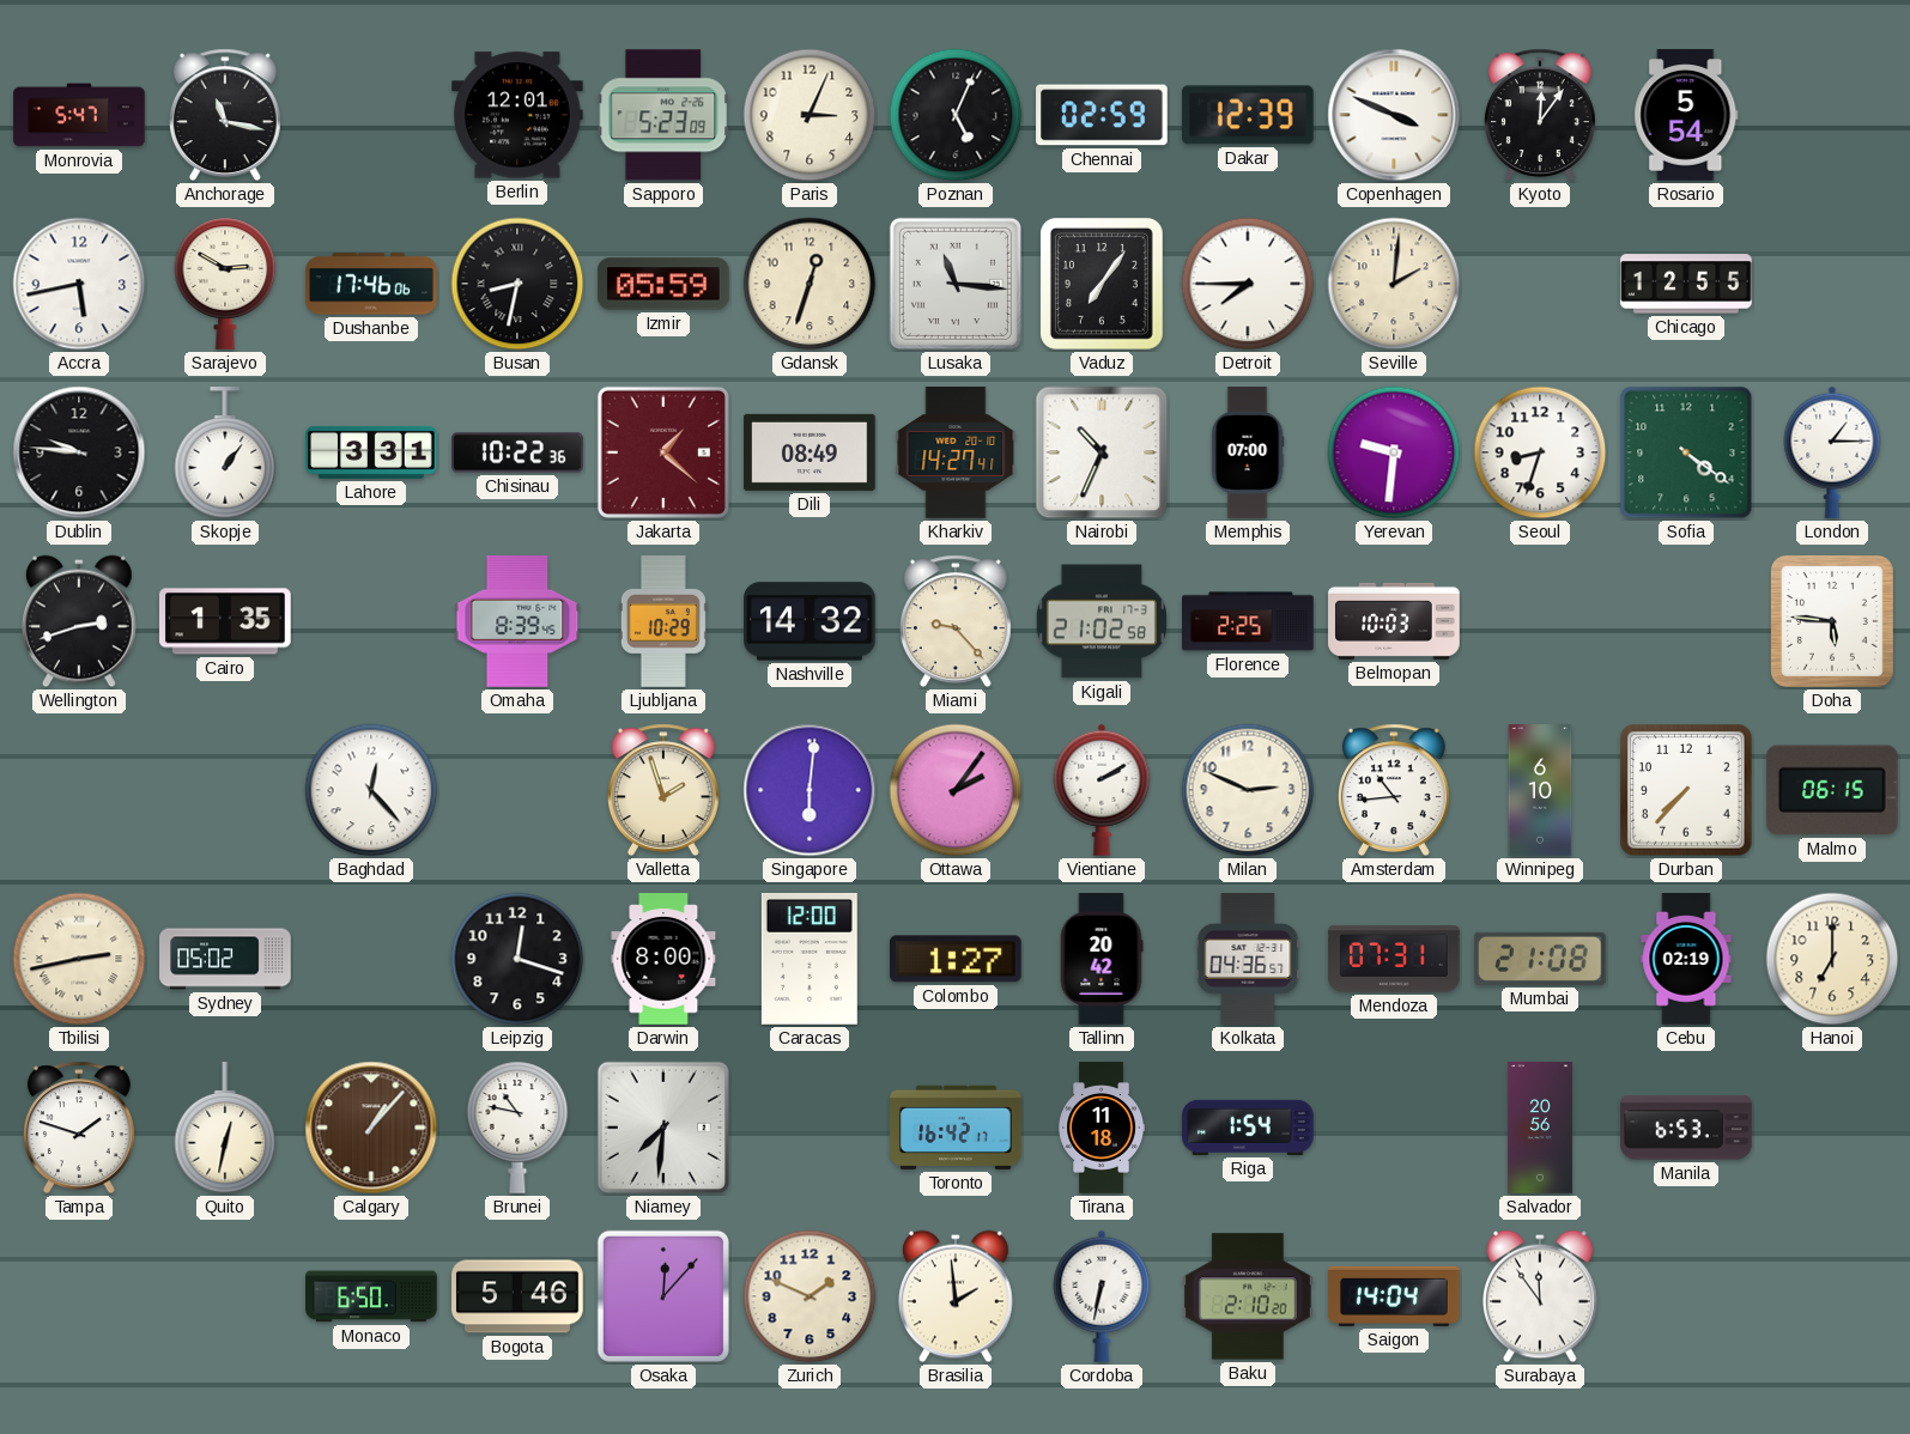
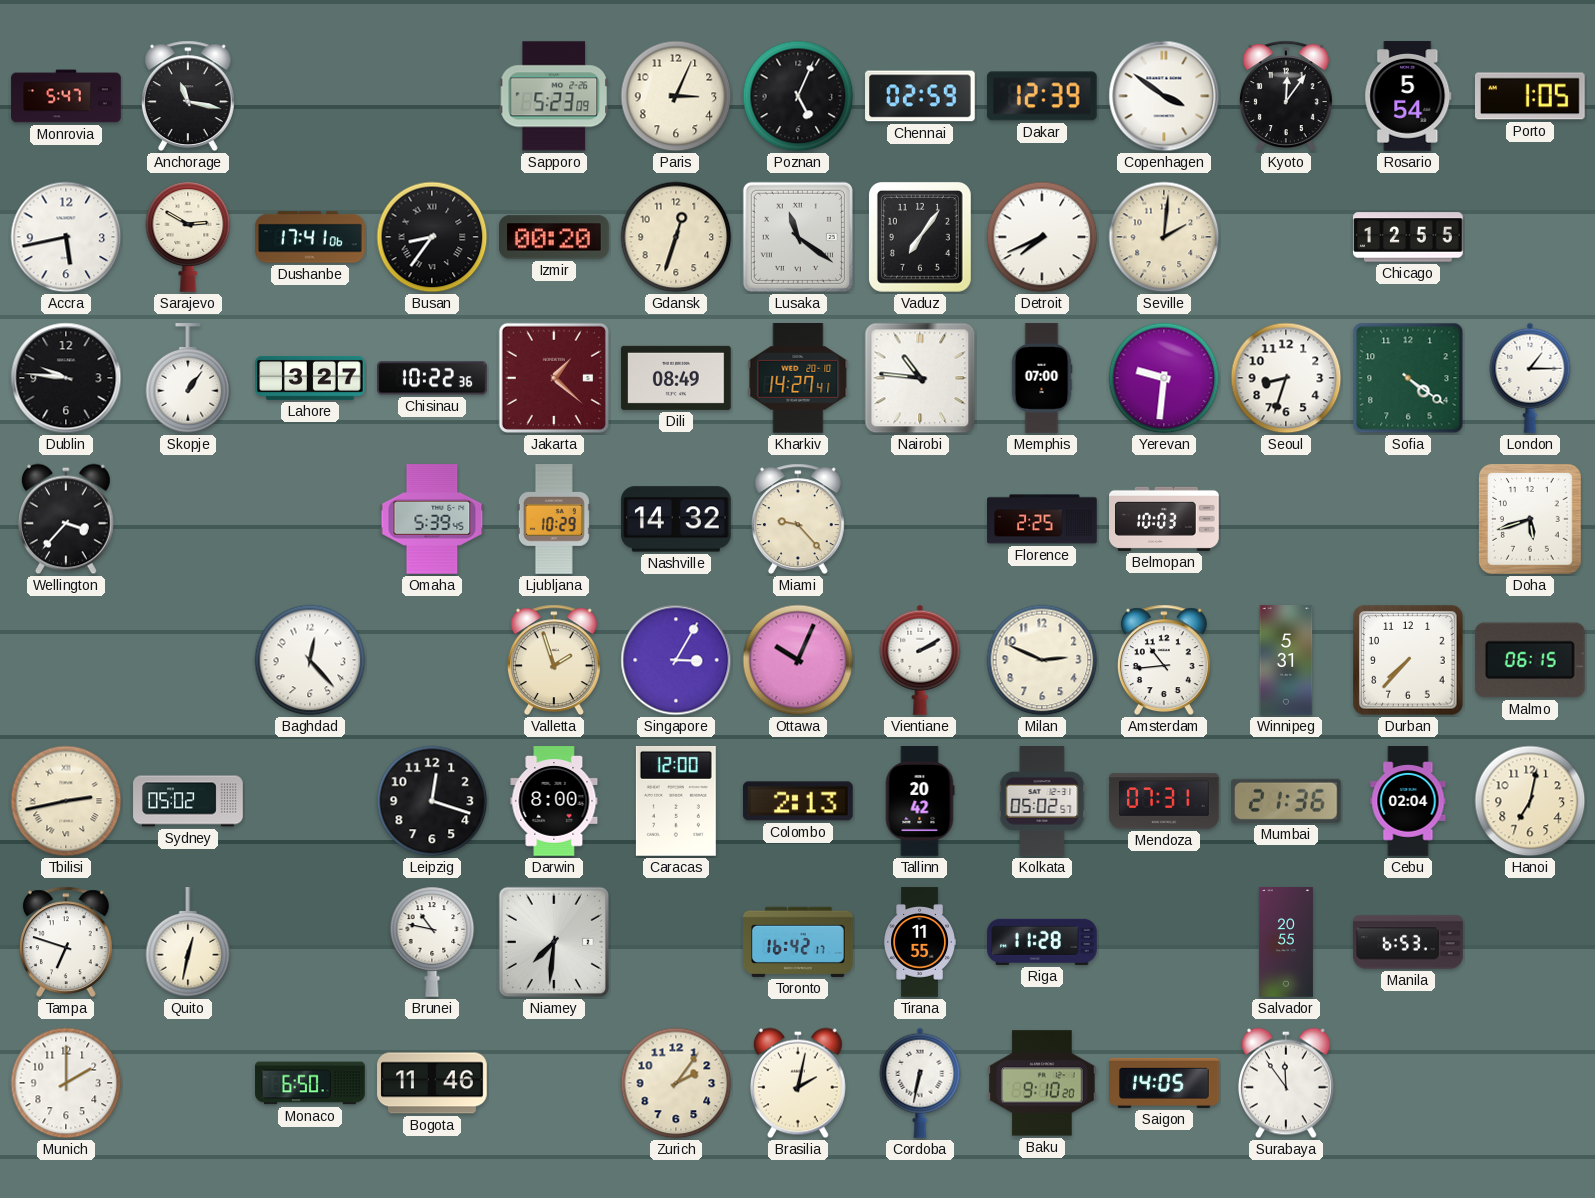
Berlin: 12:01 -> none
Copenhagen: 3:49 -> 3:51
Porto: none -> 1:05
Dushanbe: 17:46 -> 17:41
Busan: 8:32 -> 8:36
Izmir: 05:59 -> 00:20
Lusaka: 11:16 -> 11:21
Detroit: 7:45 -> 7:41
Lahore: 3:31 -> 3:27
Nairobi: 10:34 -> 10:46
Wellington: 2:42 -> 3:37
Cairo: 1:35 -> none
Omaha: 8:39 -> 5:39
Kigali: 21:02 -> none
Doha: 5:46 -> 5:42
Singapore: 6:01 -> 3:05
Ottawa: 2:06 -> 10:04
Winnipeg: 6:10 -> 5:31
Colombo: 1:27 -> 2:13
Kolkata: 04:36 -> 05:02
Mumbai: 21:08 -> 21:36
Cebu: 02:19 -> 02:04
Hanoi: 7:00 -> 7:02
Tampa: 1:48 -> 6:48
Calgary: 1:07 -> none
Tirana: 11:18 -> 11:55
Riga: 1:54 -> 11:28
Salvador: 20:56 -> 20:55
Munich: none -> 2:00
Bogota: 5:46 -> 11:46
Osaka: 12:07 -> none
Zurich: 1:49 -> 2:06
Brasilia: 1:59 -> 2:02
Baku: 2:10 -> 9:10
Saigon: 14:04 -> 14:05
